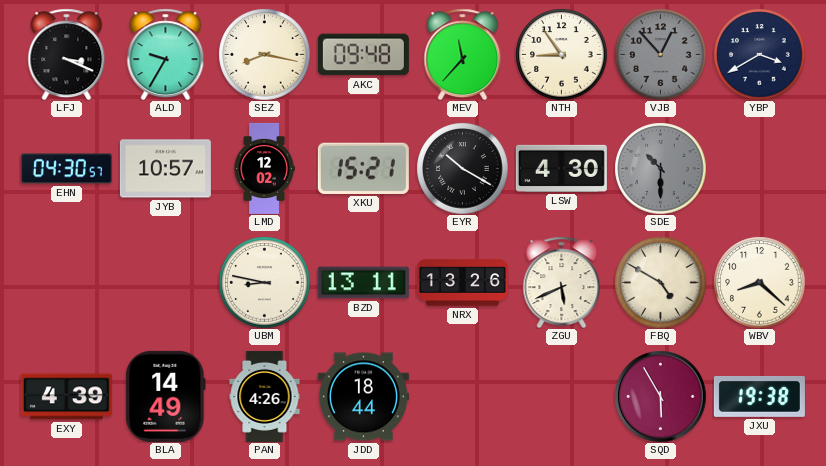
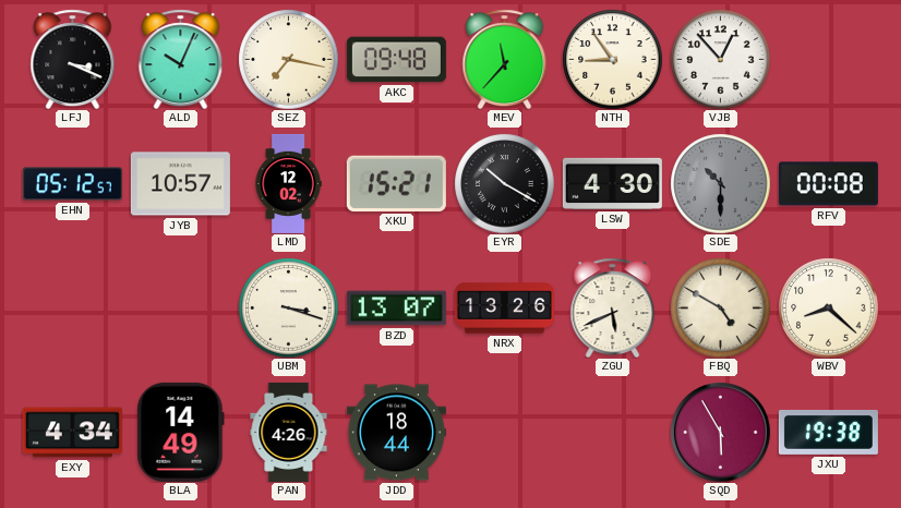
ALD: 9:35 -> 10:04
SEZ: 8:17 -> 7:17
VJB dial: grey -> white
YBP: 3:40 -> none
EHN: 04:30 -> 05:12
RFV: none -> 00:08
UBM: 8:47 -> 3:18
BZD: 13:11 -> 13:07
EXY: 4:39 -> 4:34
